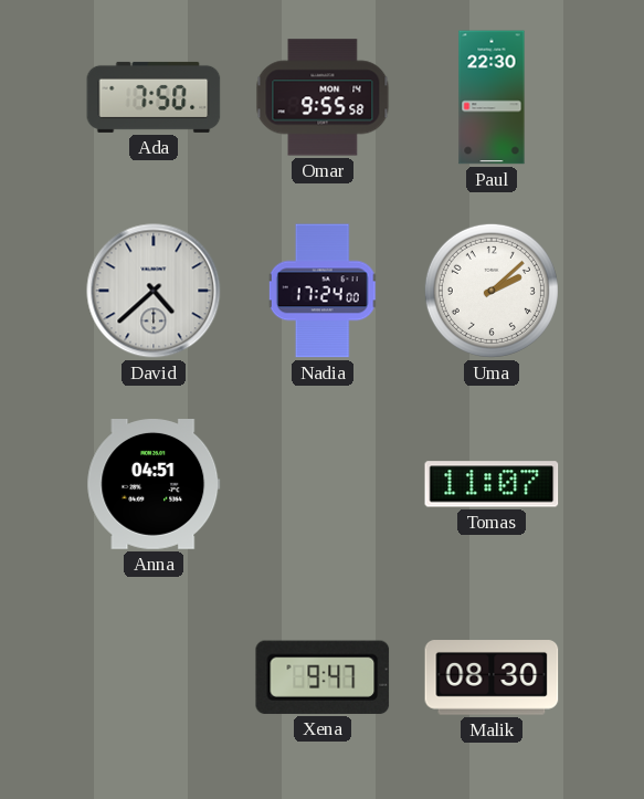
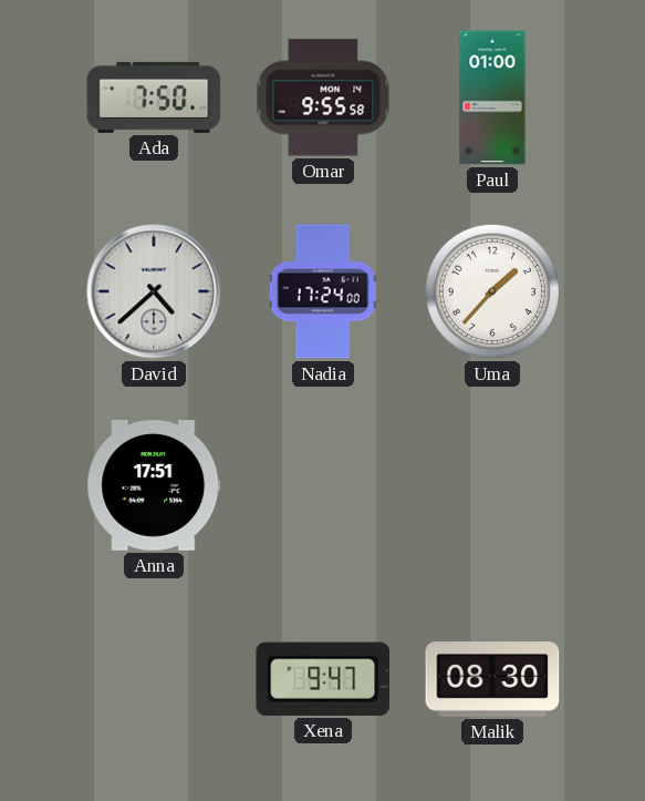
Paul: 22:30 -> 01:00
Uma: 2:08 -> 1:37
Anna: 04:51 -> 17:51
Tomas: 11:07 -> none
